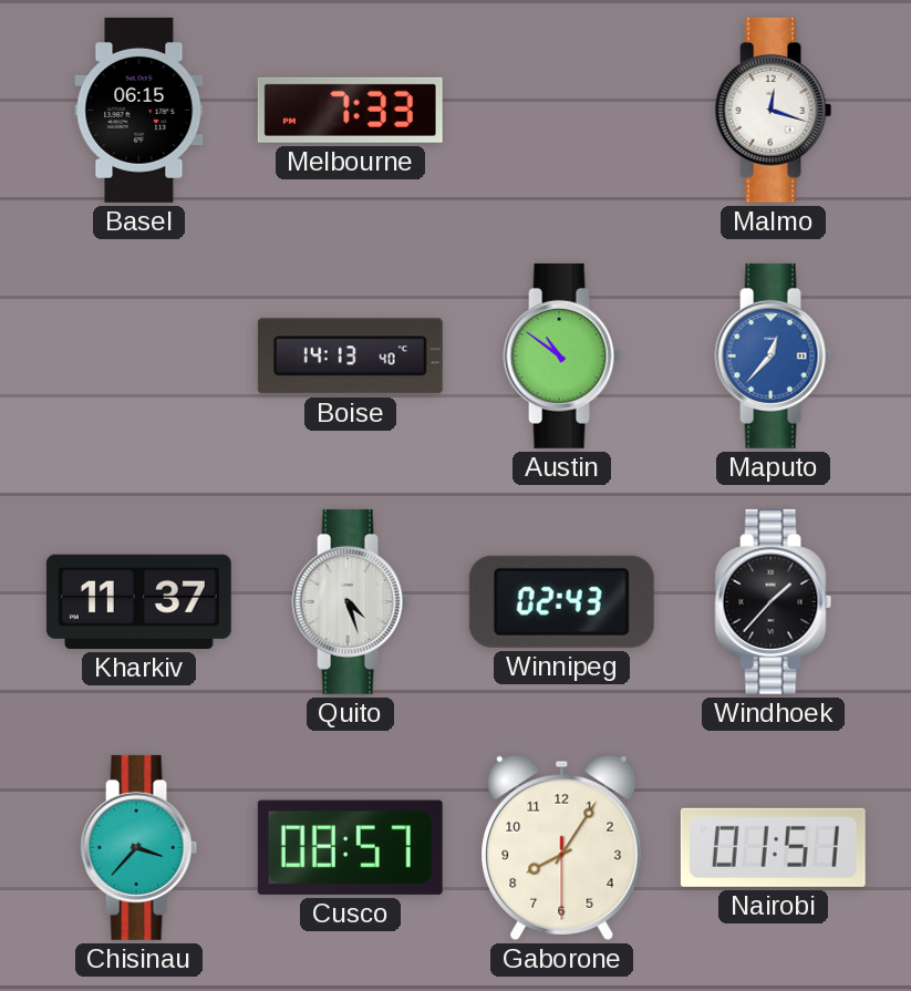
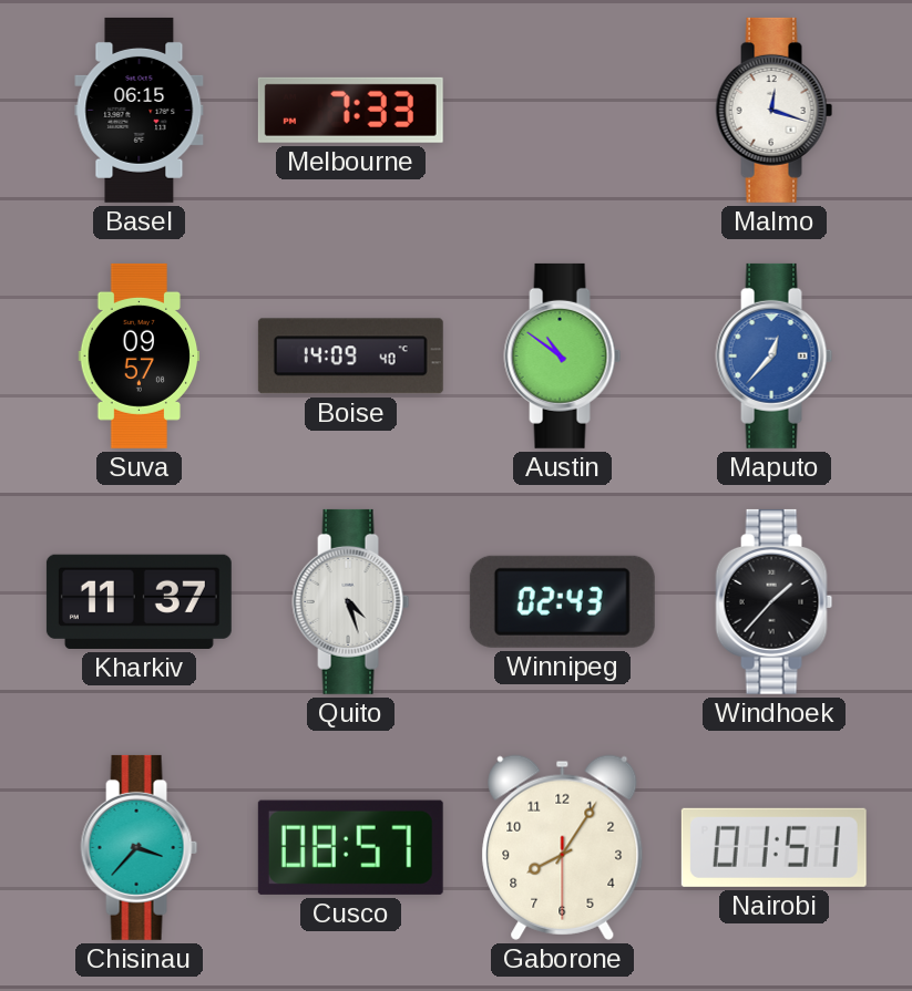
Suva: none -> 09:57
Boise: 14:13 -> 14:09
